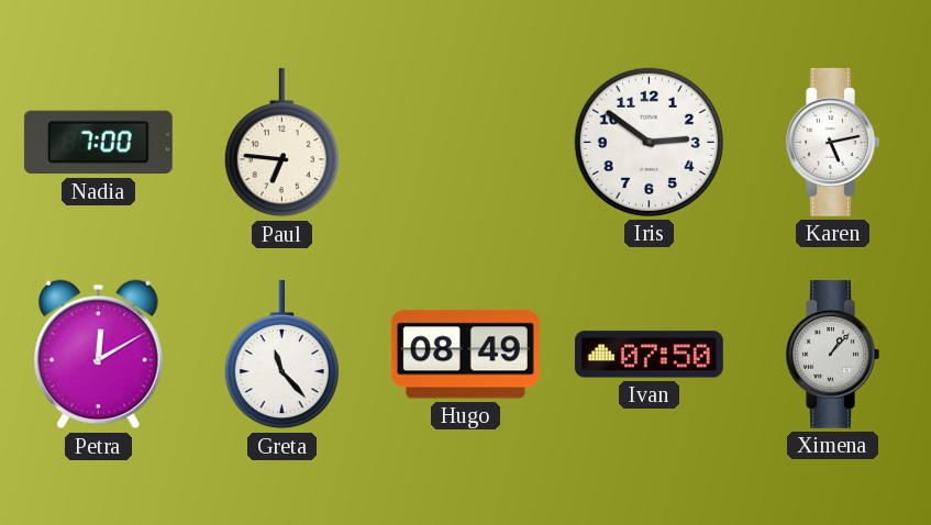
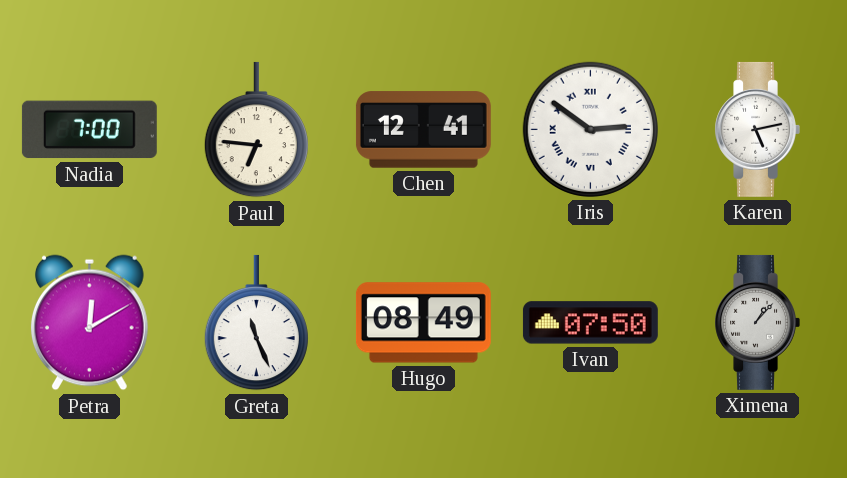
Chen: none -> 12:41
Iris numerals: Arabic -> Roman
Greta: 11:23 -> 11:26
